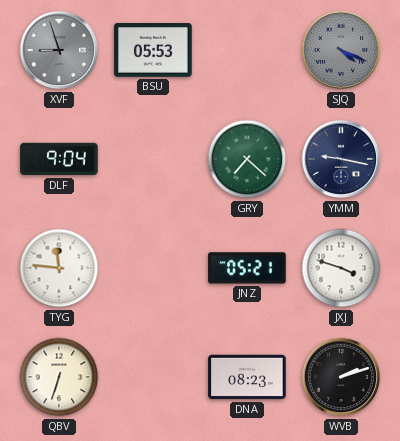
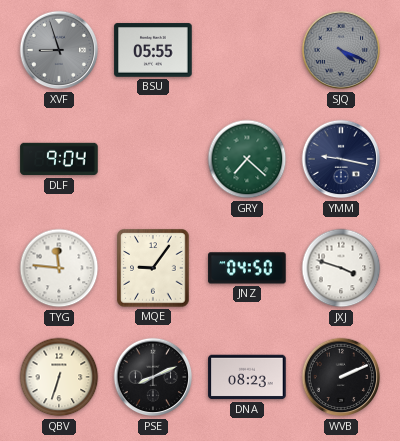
BSU: 05:53 -> 05:55
MQE: none -> 9:06
JNZ: 05:21 -> 04:50
PSE: none -> 8:11
WVB: 2:12 -> 2:11
